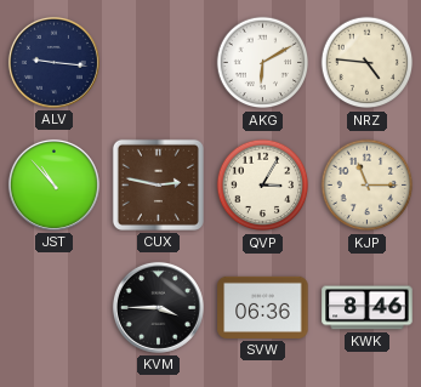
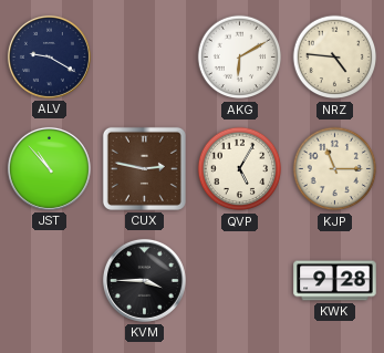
ALV: 9:16 -> 9:20
QVP: 3:05 -> 5:05
SVW: 06:36 -> none
KWK: 8:46 -> 9:28
